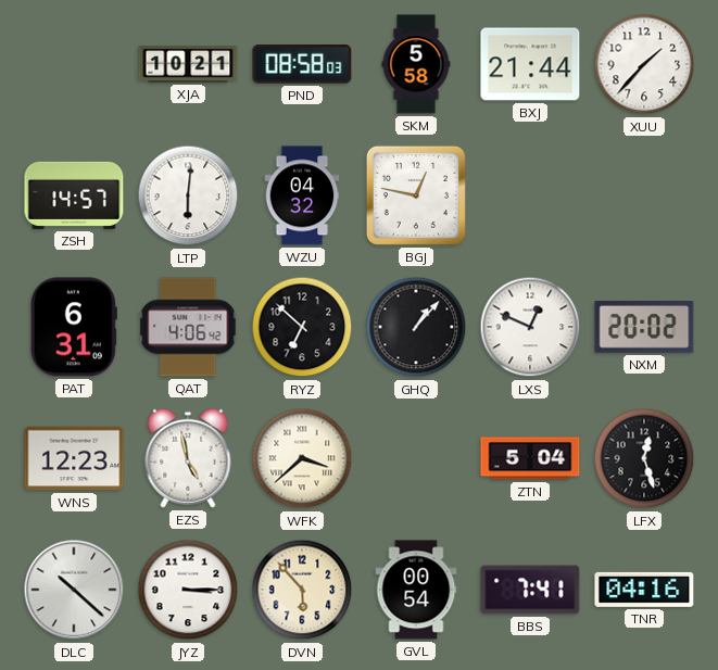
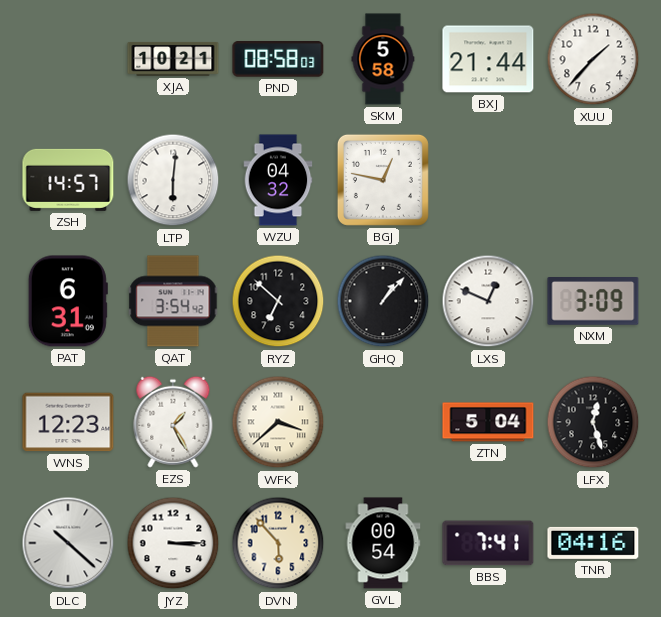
QAT: 4:06 -> 3:54
NXM: 20:02 -> 3:09
EZS: 4:58 -> 1:25
